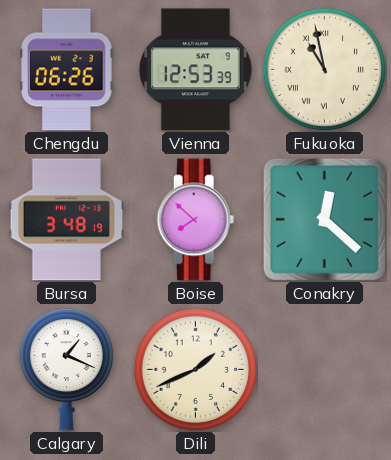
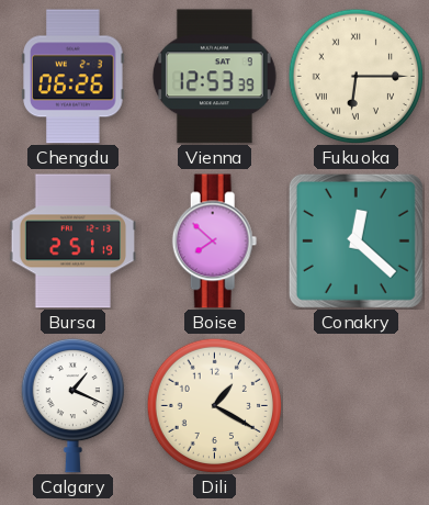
Fukuoka: 10:58 -> 6:15
Bursa: 3:48 -> 2:51
Dili: 1:41 -> 1:20
